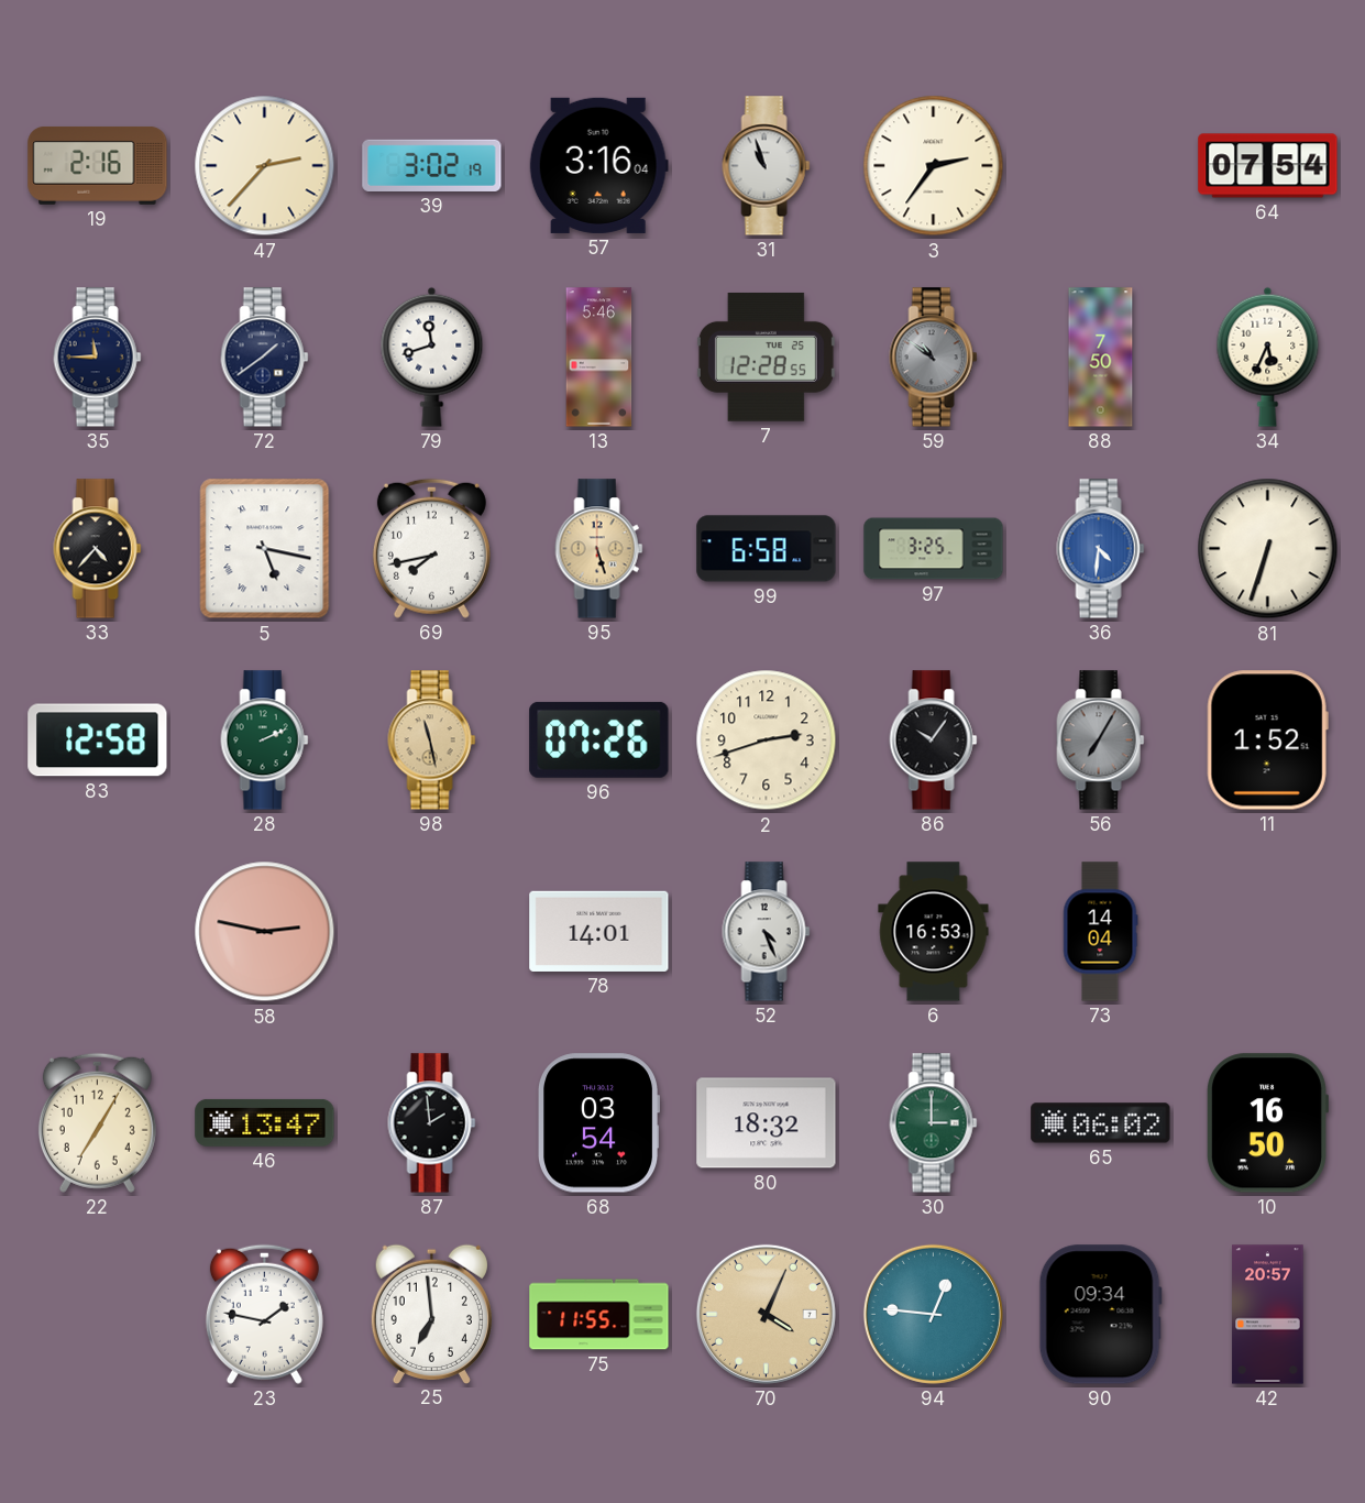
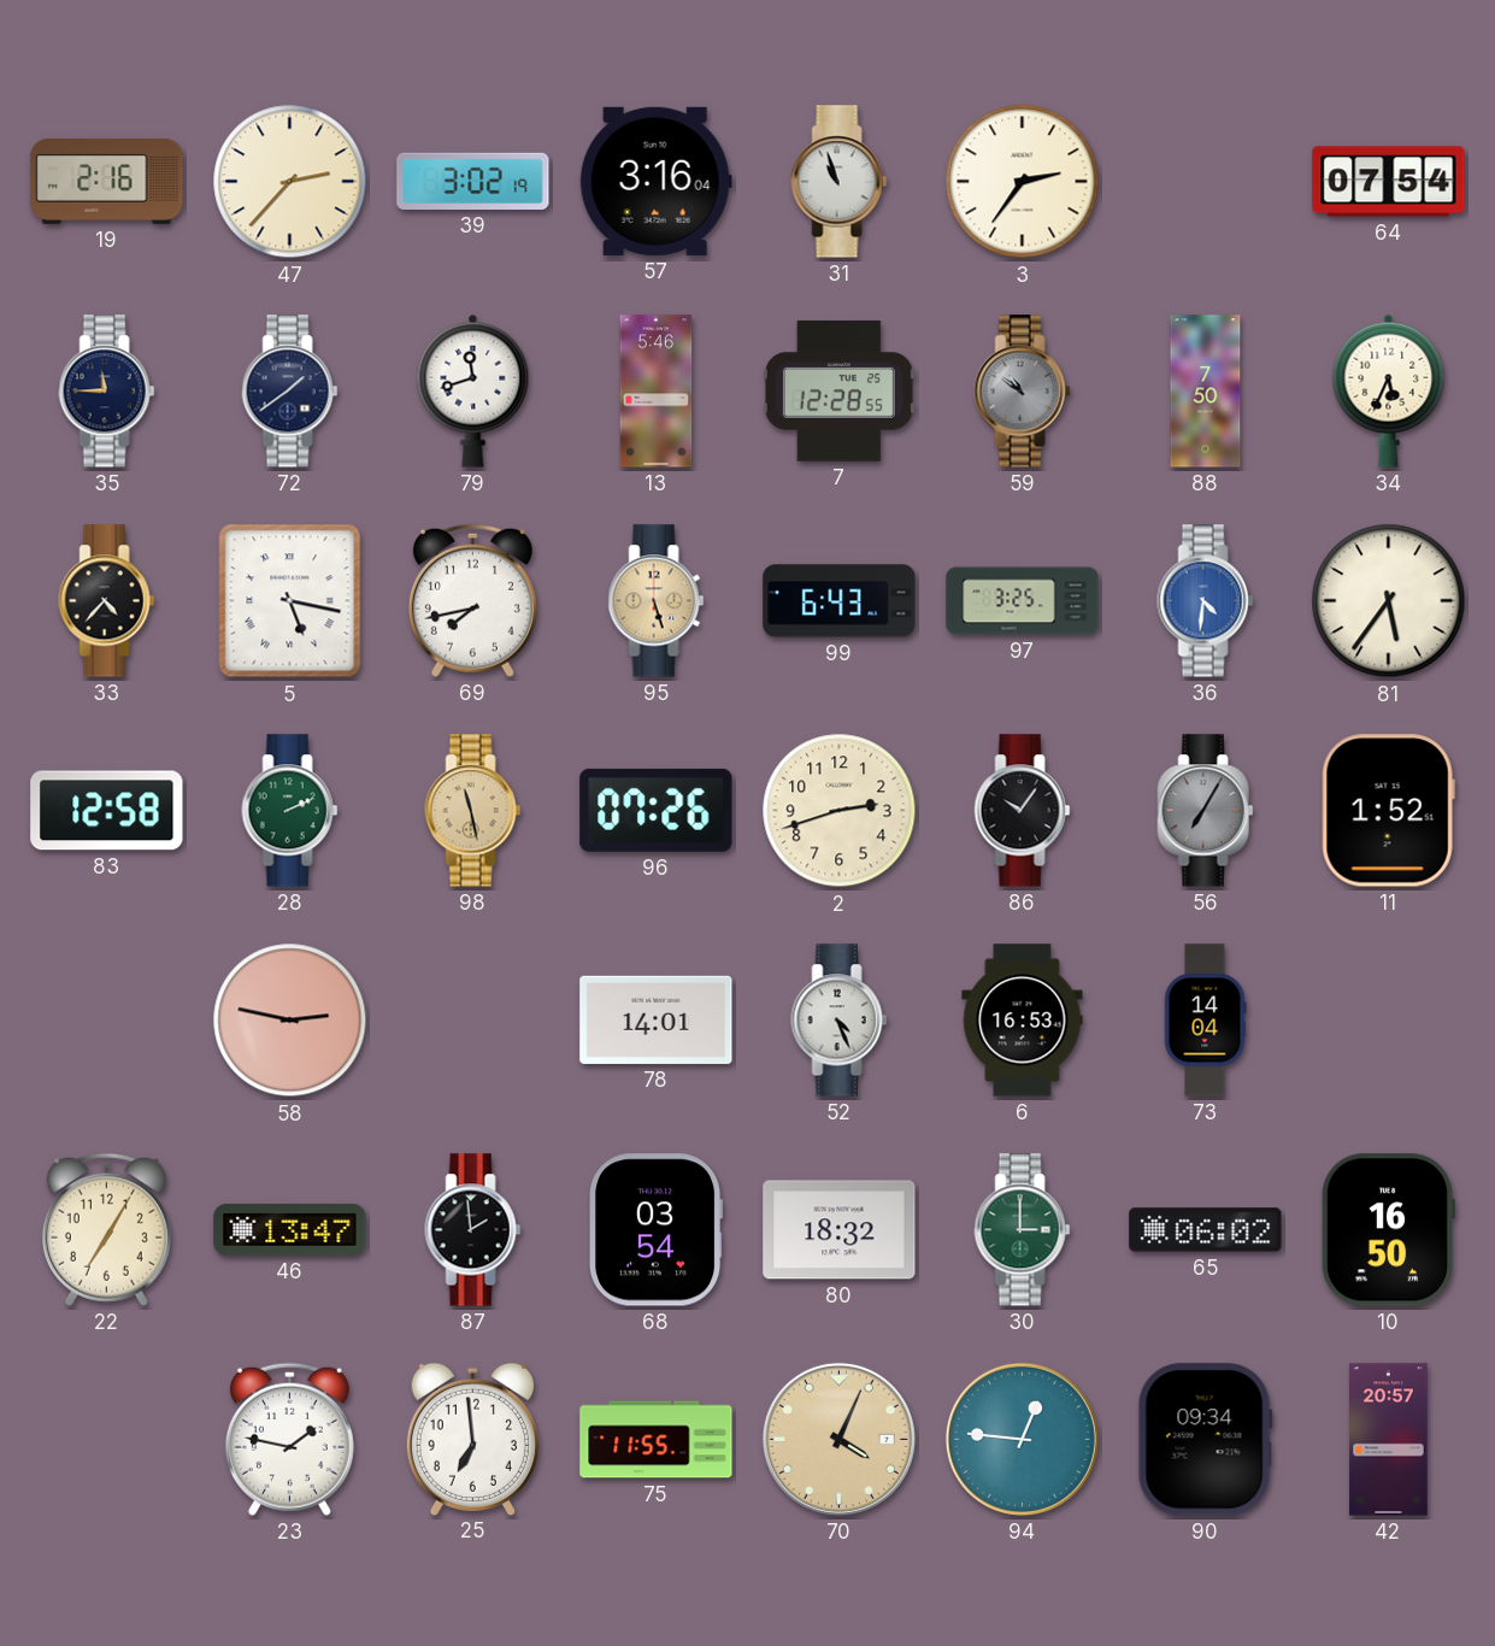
99: 6:58 -> 6:43
81: 6:33 -> 5:36
